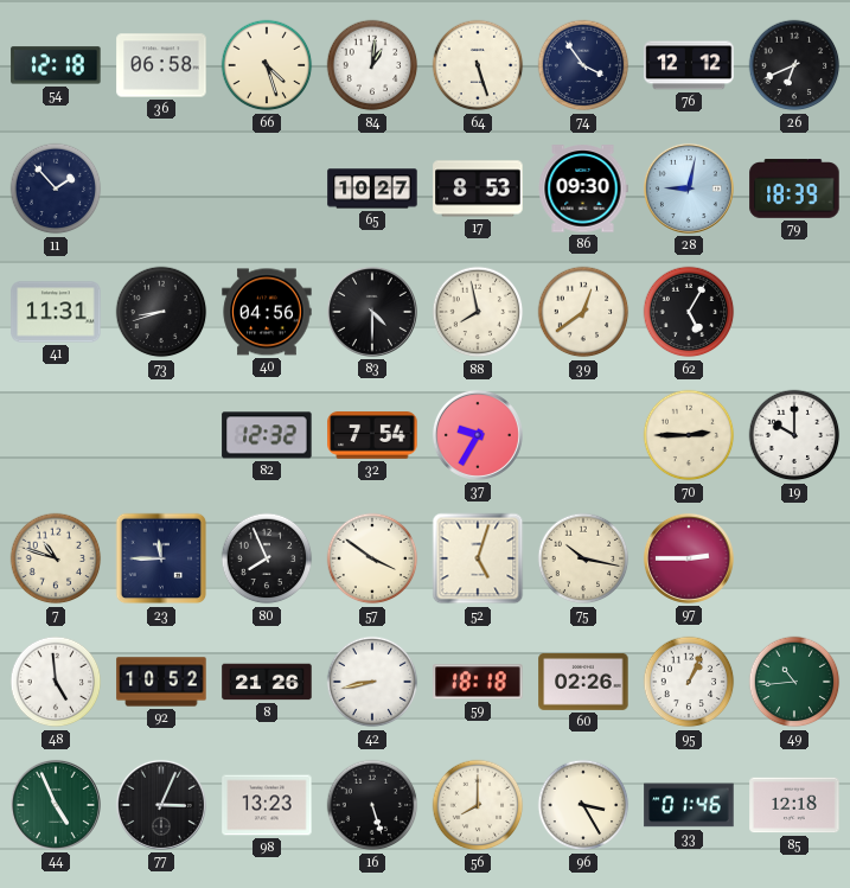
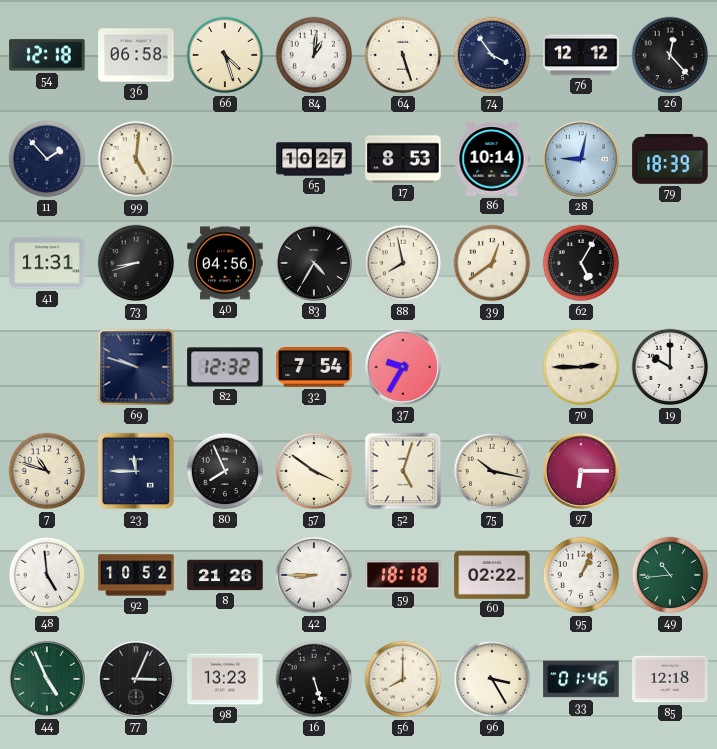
26: 6:41 -> 12:23
99: none -> 5:01
86: 09:30 -> 10:14
83: 4:30 -> 4:35
69: none -> 9:48
97: 2:45 -> 6:15
42: 8:43 -> 8:45
60: 02:26 -> 02:22
